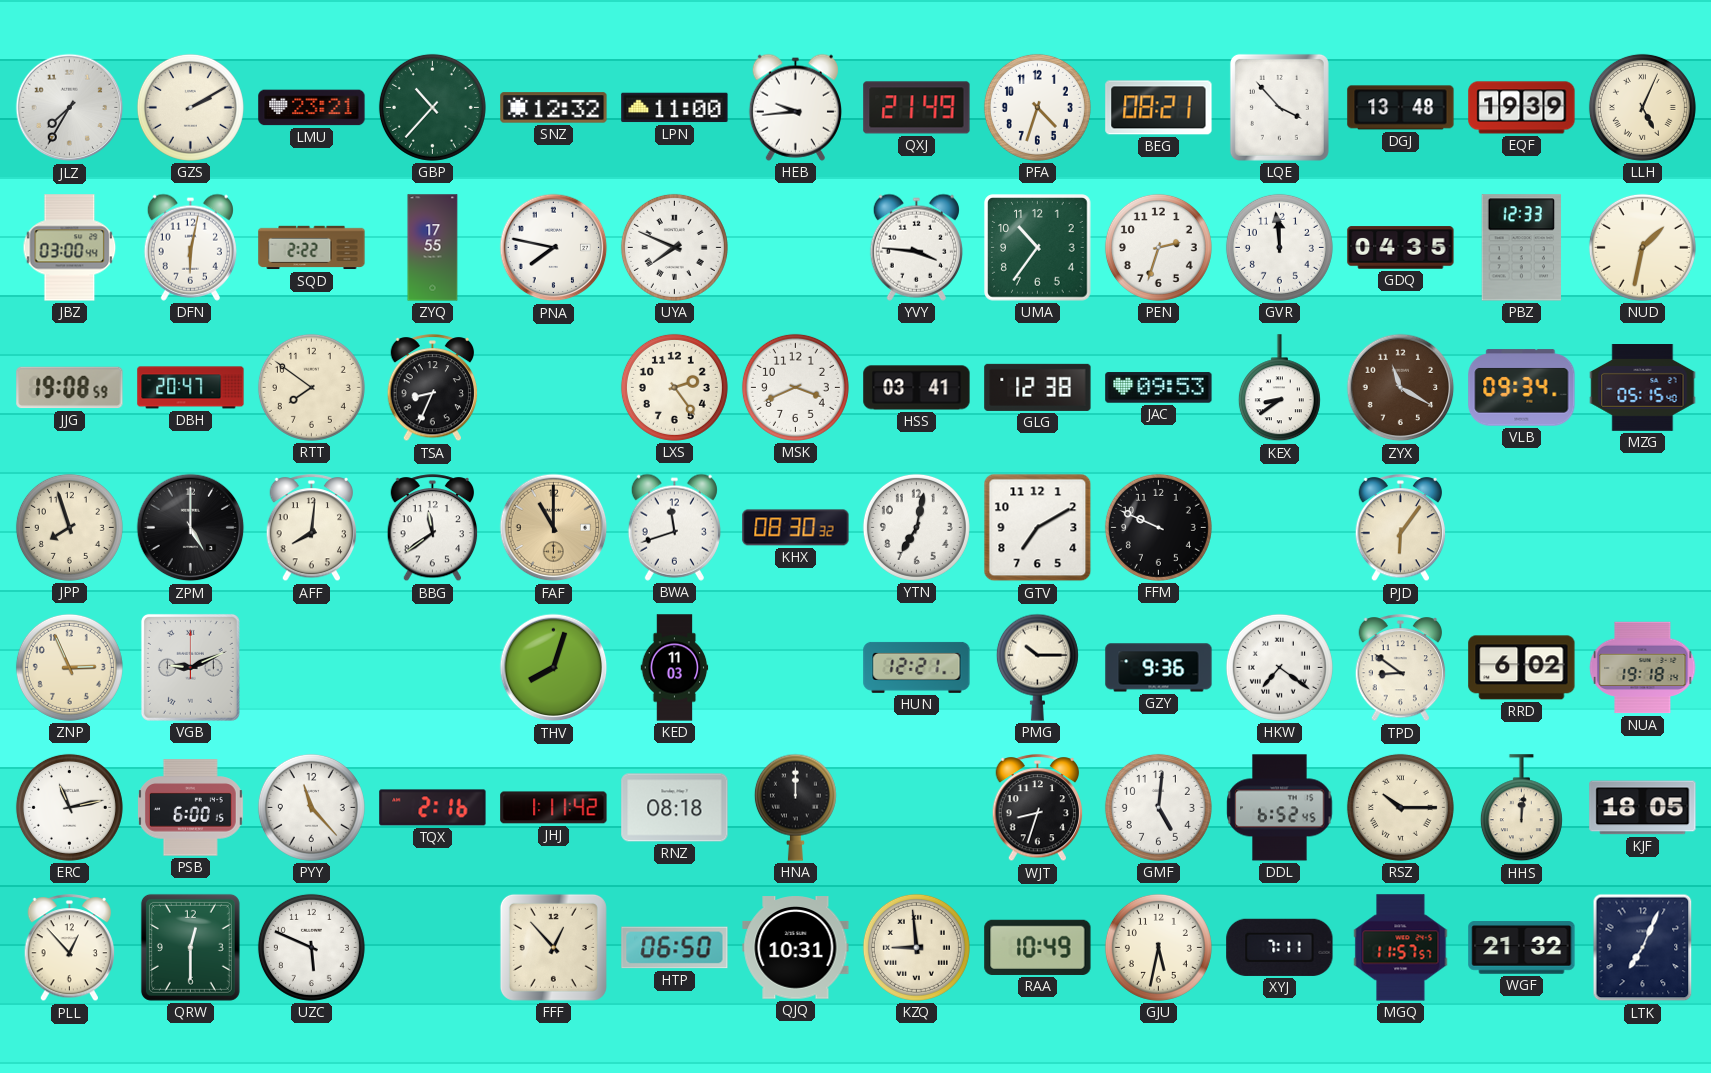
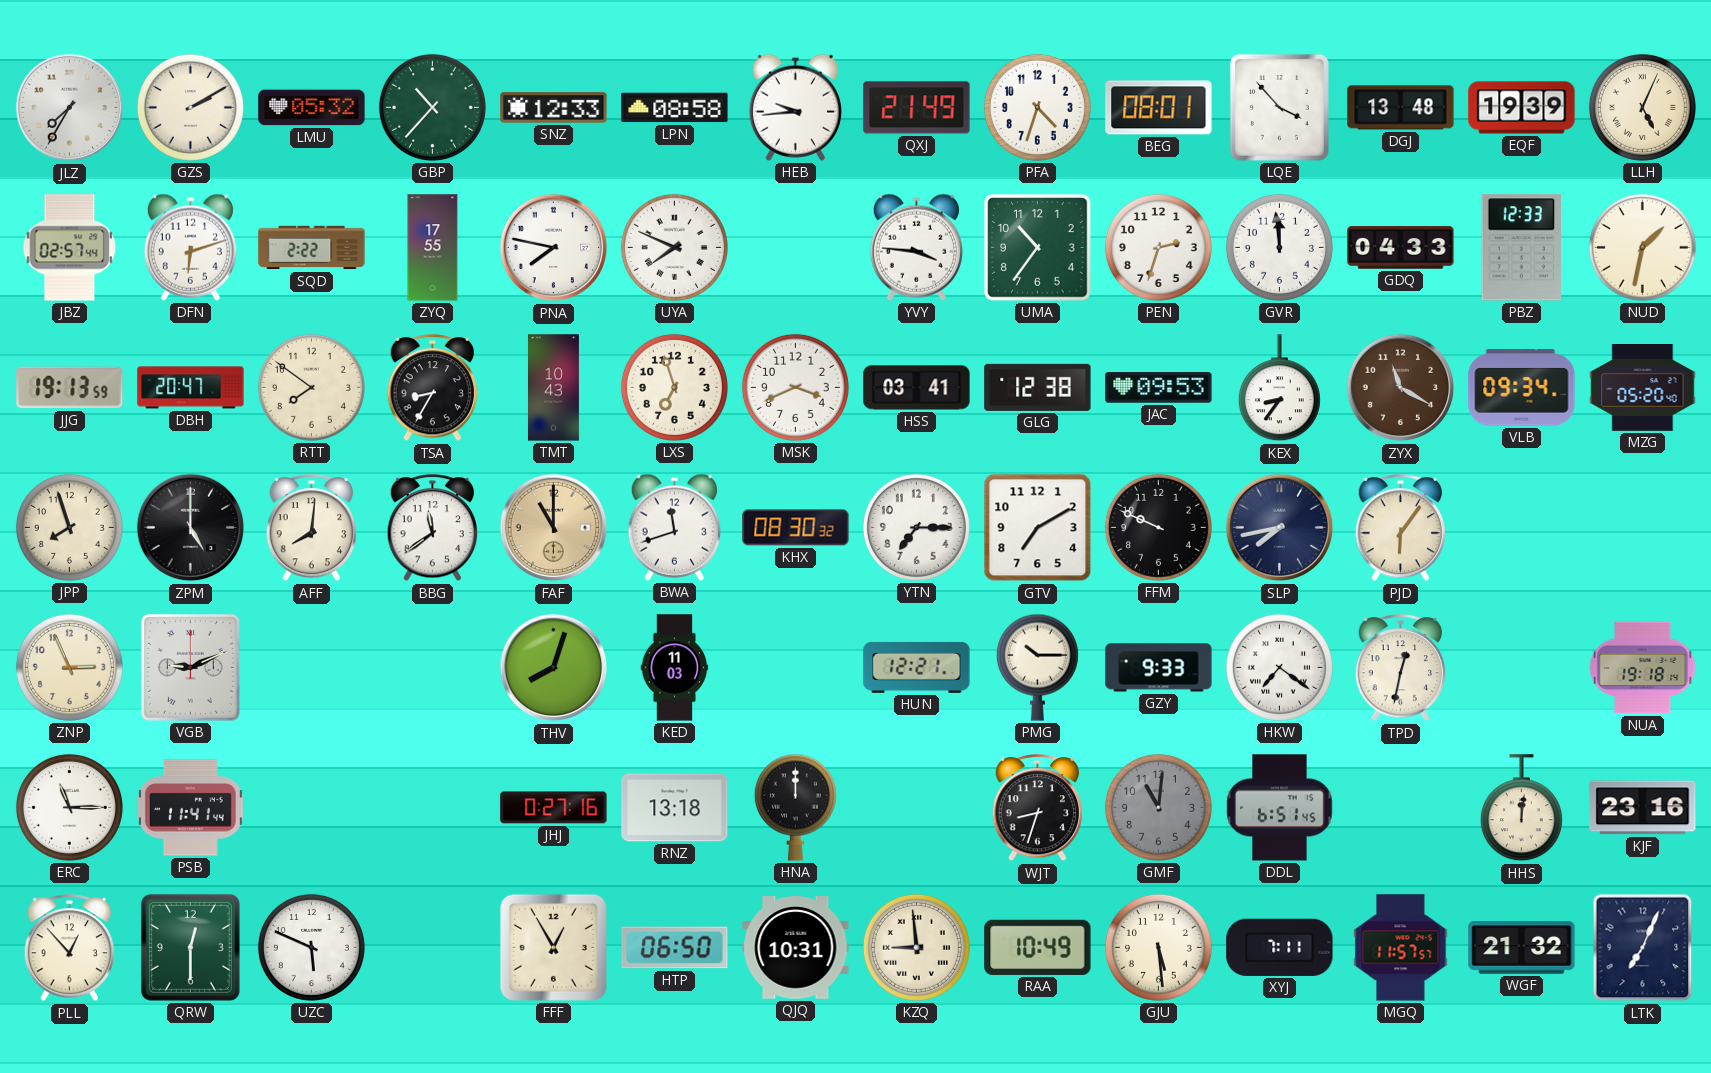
LMU: 23:21 -> 05:32
SNZ: 12:32 -> 12:33
LPN: 11:00 -> 08:58
BEG: 08:21 -> 08:01
JBZ: 03:00 -> 02:57
DFN: 6:02 -> 6:12
GDQ: 04:35 -> 04:33
JJG: 19:08 -> 19:13
TSA: 8:34 -> 8:35
TMT: none -> 10:43
LXS: 2:24 -> 6:57
KEX: 8:39 -> 8:36
MZG: 05:15 -> 05:20
YTN: 7:02 -> 7:15
SLP: none -> 7:43
GZY: 9:36 -> 9:33
TPD: 8:51 -> 12:32
RRD: 6:02 -> none
ERC: 11:13 -> 11:15
PSB: 6:00 -> 11:41
PYY: 11:23 -> none
TQX: 2:16 -> none
JHJ: 1:11 -> 0:27
RNZ: 08:18 -> 13:18
GMF: 5:01 -> 11:01
GMF dial: white -> grey
DDL: 6:52 -> 6:51
RSZ: 10:15 -> none
KJF: 18:05 -> 23:16
FFF: 12:53 -> 12:55
GJU: 5:32 -> 5:29
